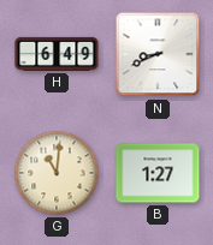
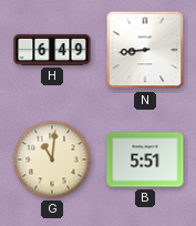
N: 8:41 -> 8:44
B: 1:27 -> 5:51
